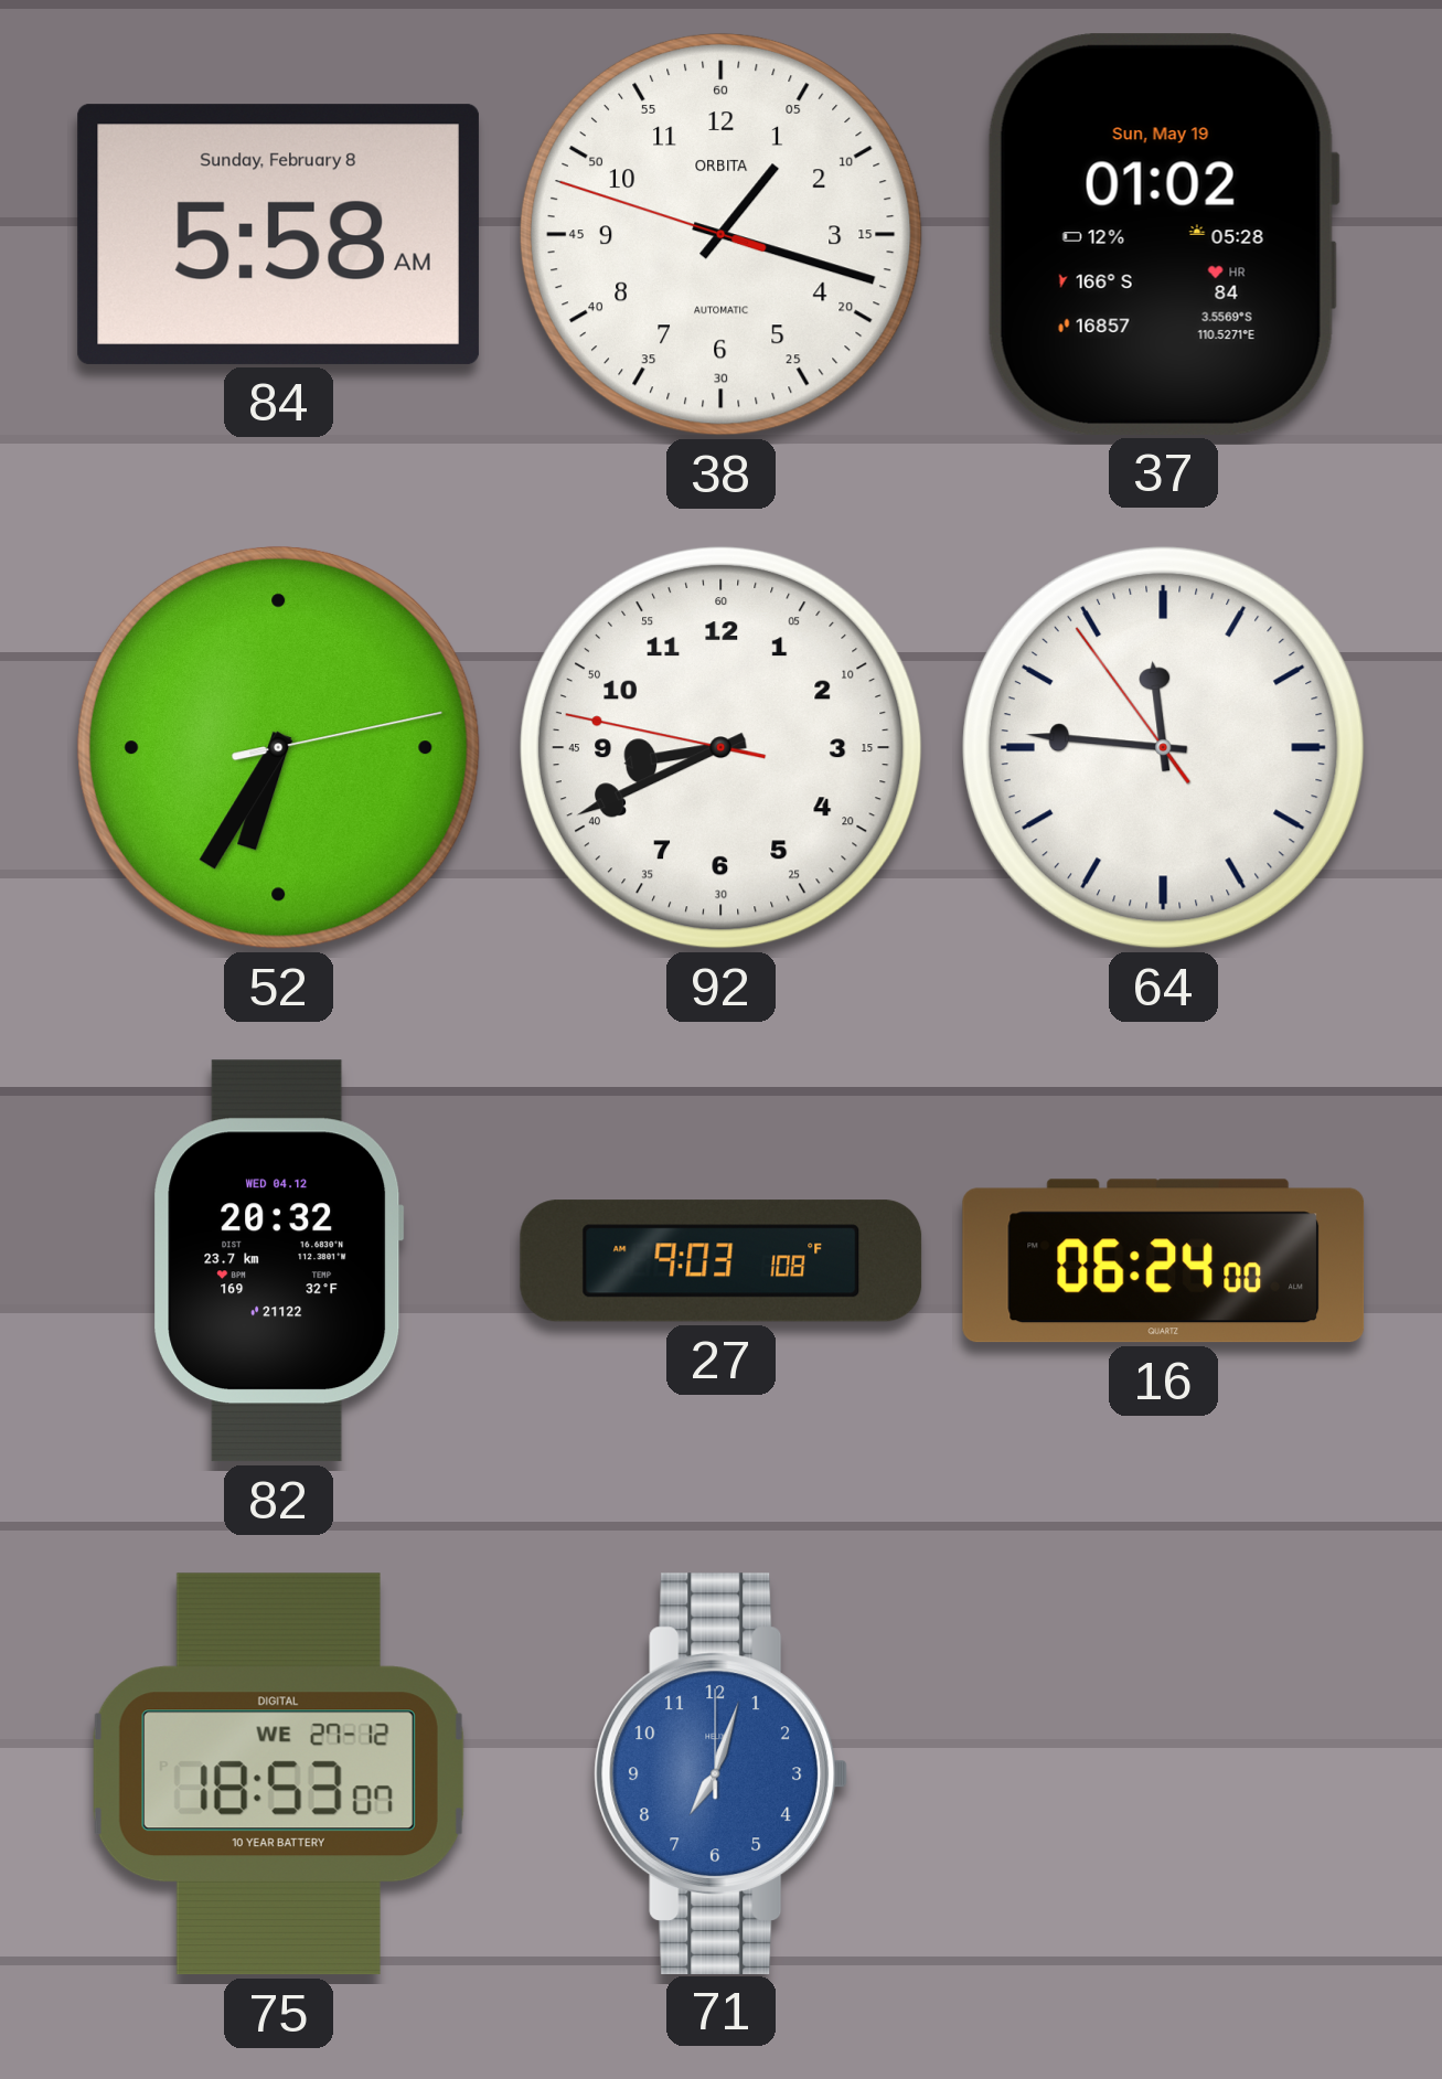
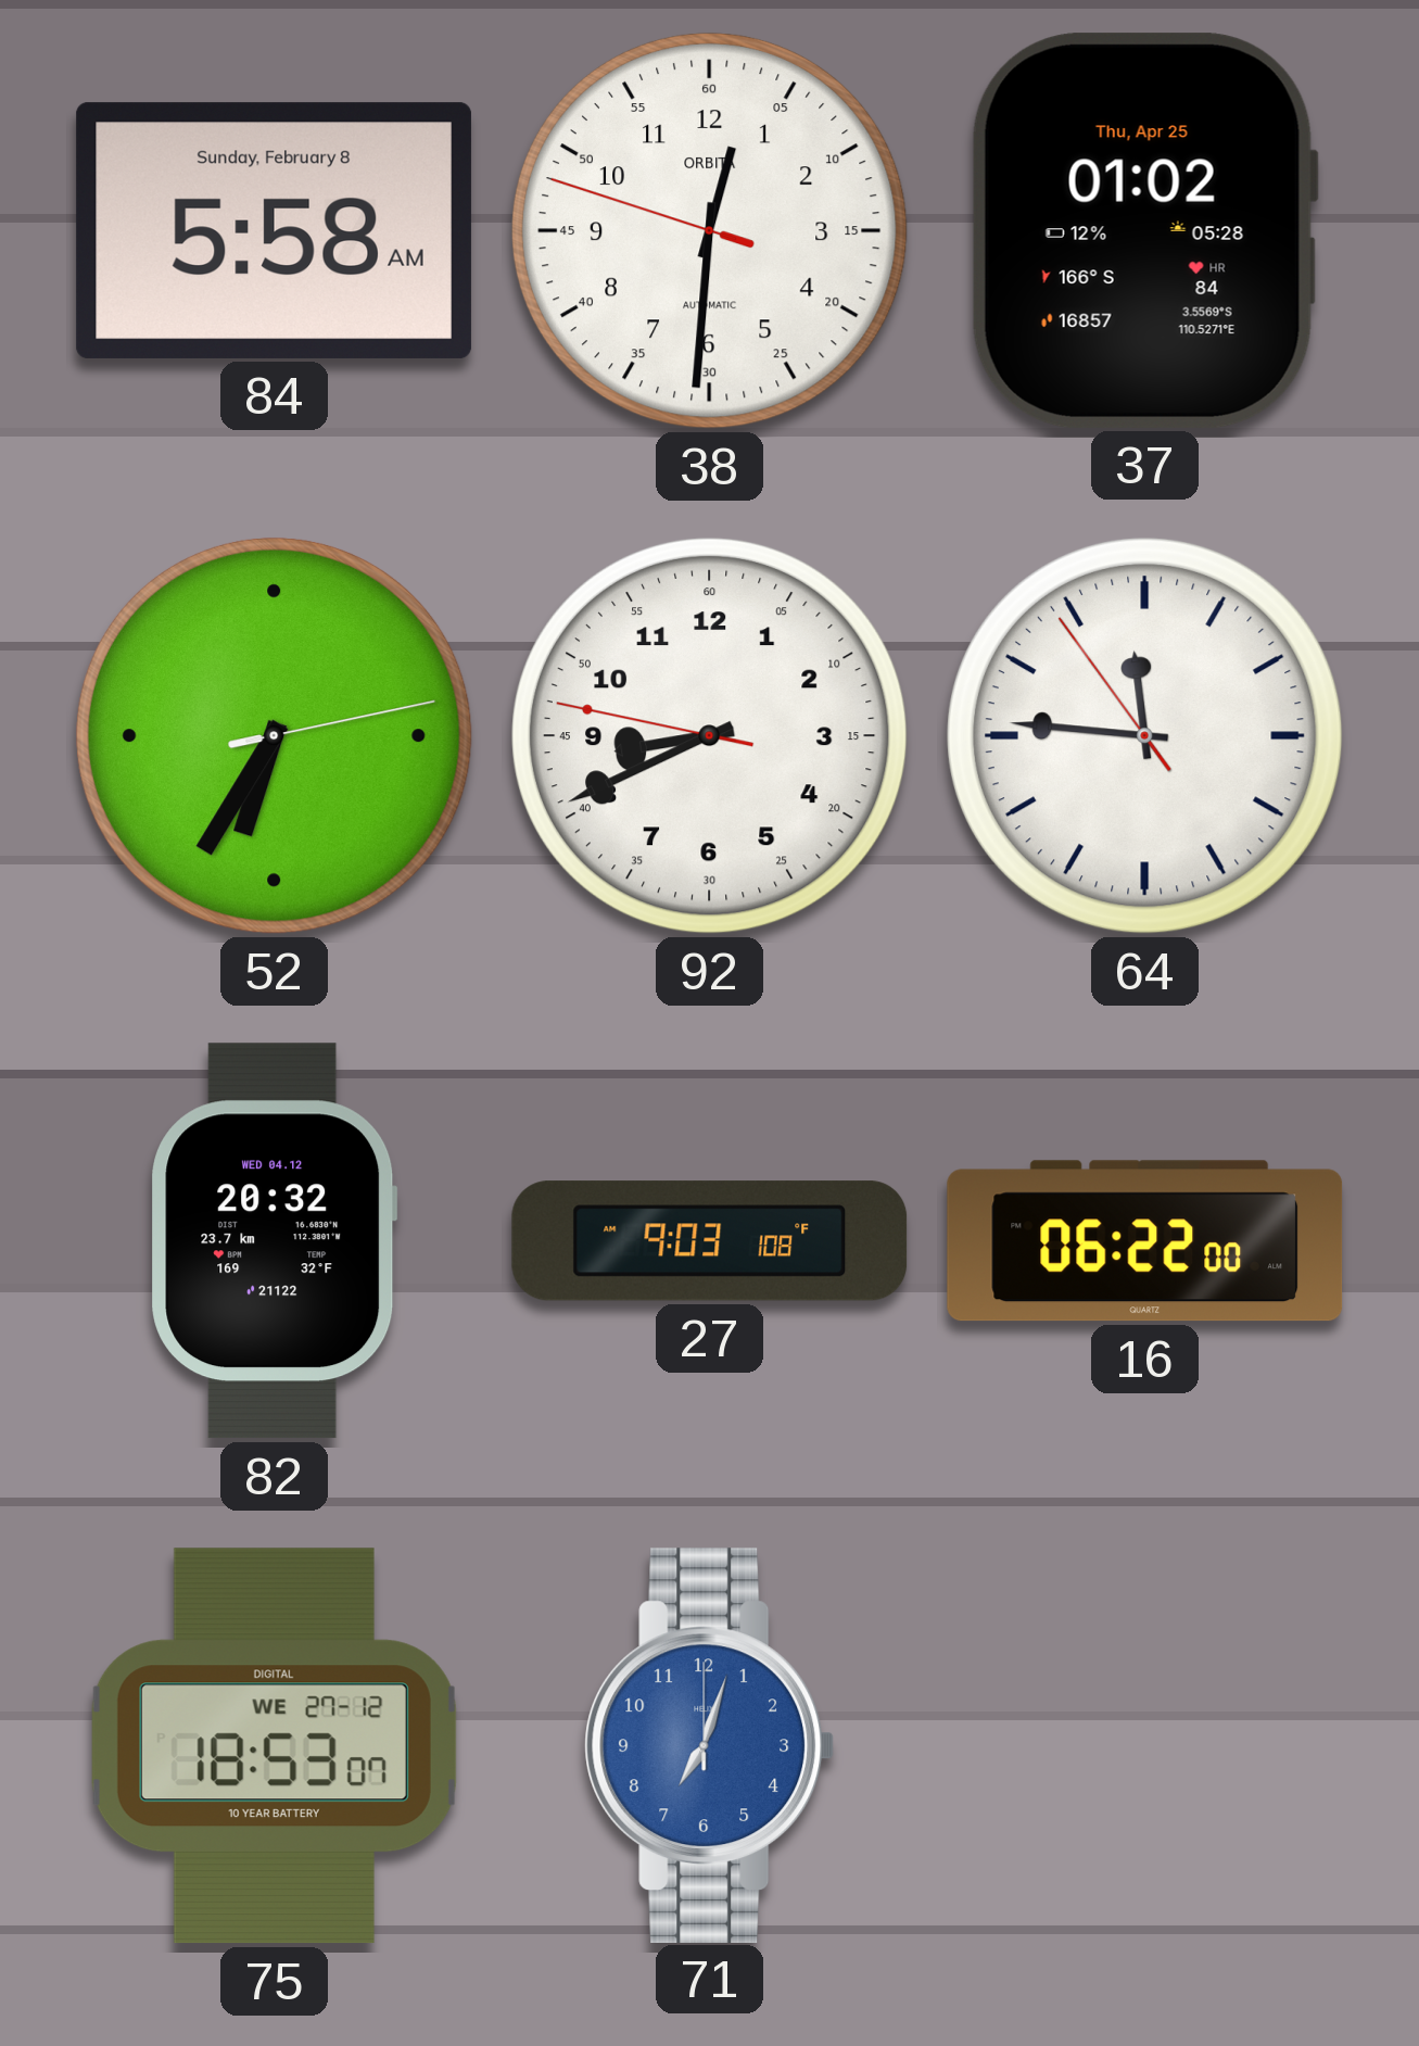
38: 1:17 -> 12:30
37 date: Sun, May 19 -> Thu, Apr 25
16: 06:24 -> 06:22
